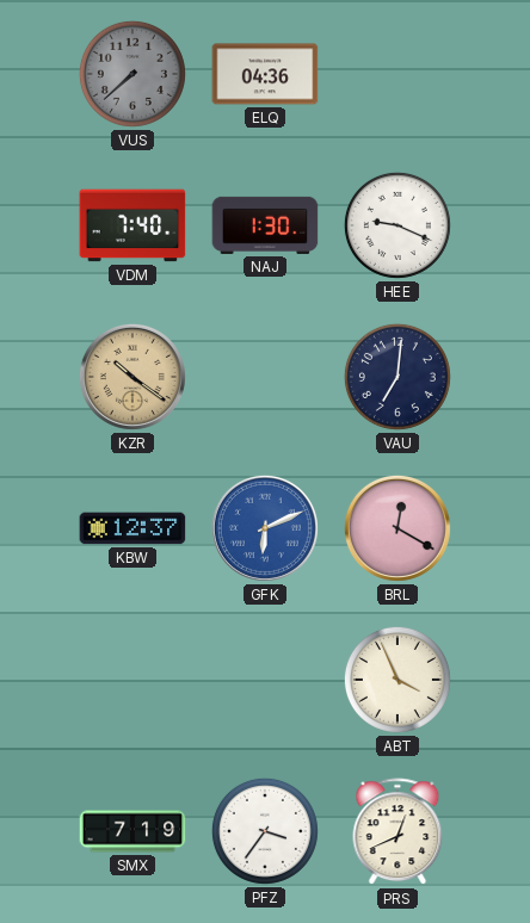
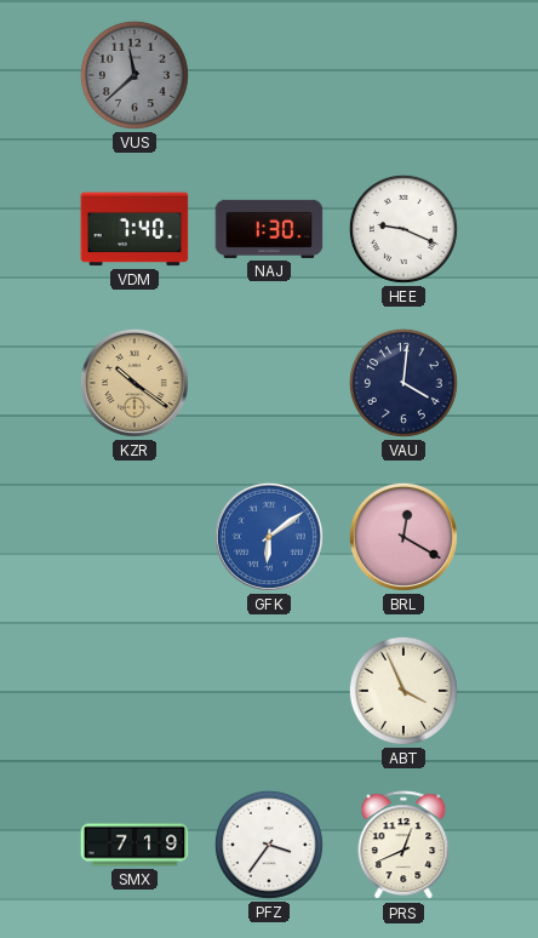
VUS: 7:38 -> 11:38
ELQ: 04:36 -> none
VAU: 7:01 -> 4:01
KBW: 12:37 -> none
GFK: 6:11 -> 6:09
